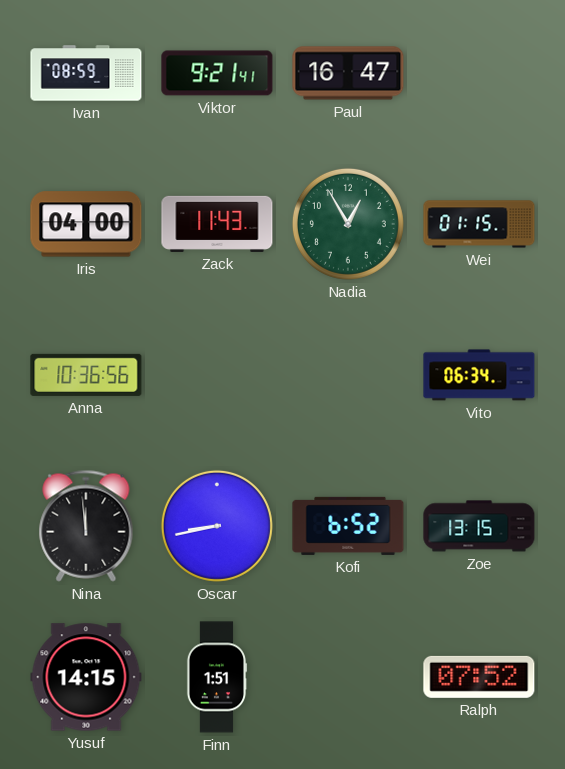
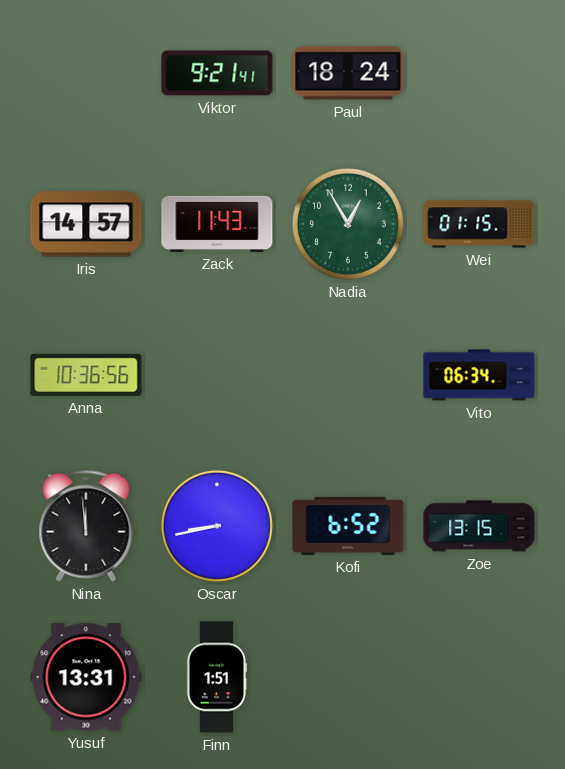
Ivan: 08:59 -> none
Paul: 16:47 -> 18:24
Iris: 04:00 -> 14:57
Yusuf: 14:15 -> 13:31
Ralph: 07:52 -> none
